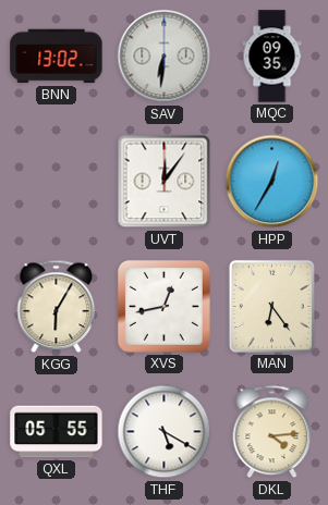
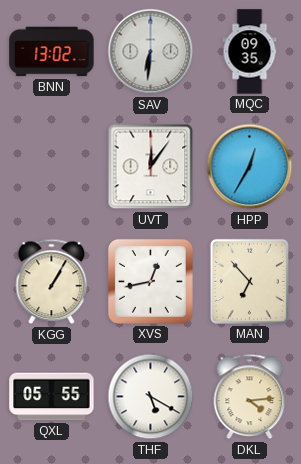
KGG: 6:05 -> 1:05
MAN: 6:24 -> 6:53
